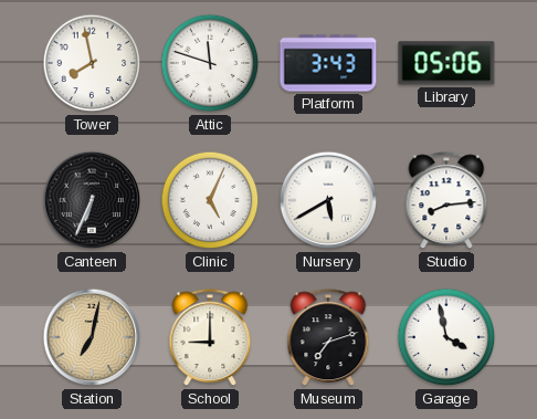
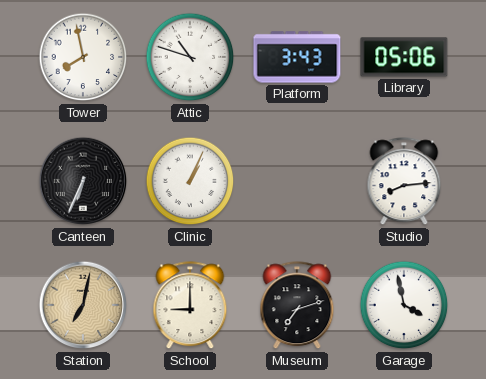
Attic: 11:48 -> 10:48
Clinic: 5:04 -> 1:04
Nursery: 5:40 -> none
